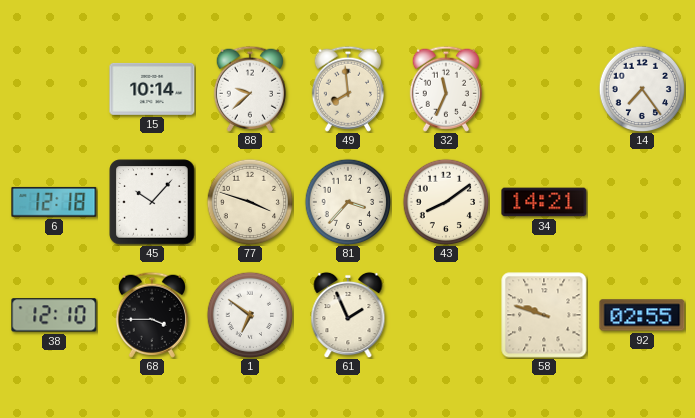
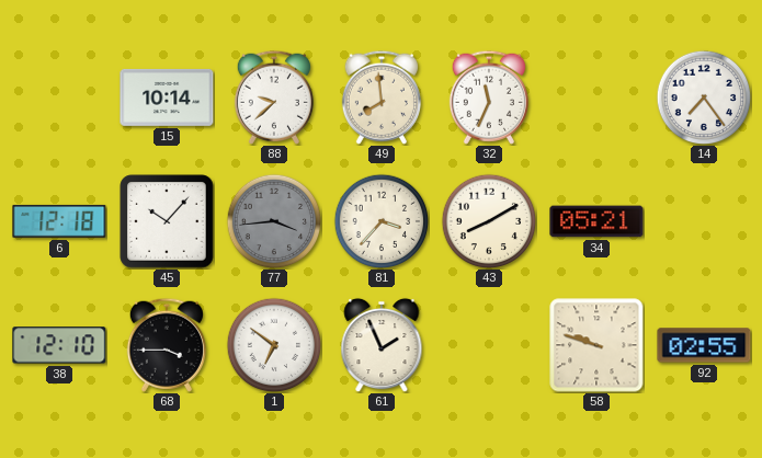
77: 3:48 -> 3:44
77 dial: cream -> grey
43: 8:09 -> 8:10
34: 14:21 -> 05:21
